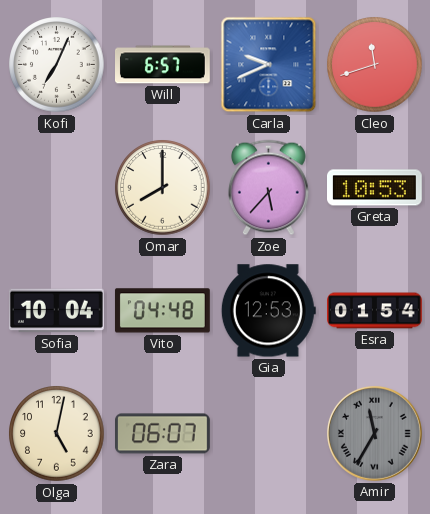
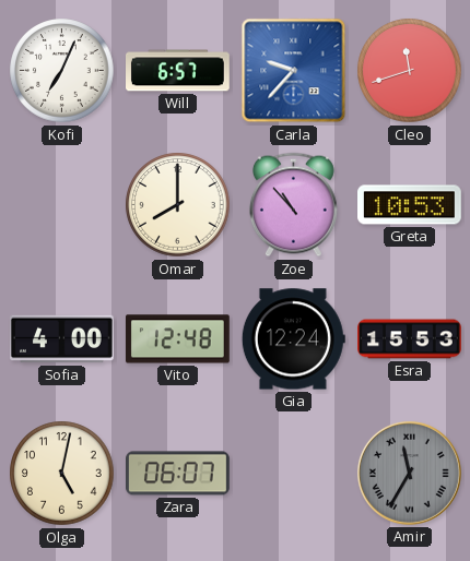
Carla: 9:41 -> 9:37
Zoe: 5:37 -> 10:53
Sofia: 10:04 -> 4:00
Vito: 04:48 -> 12:48
Gia: 12:53 -> 12:24
Esra: 01:54 -> 15:53
